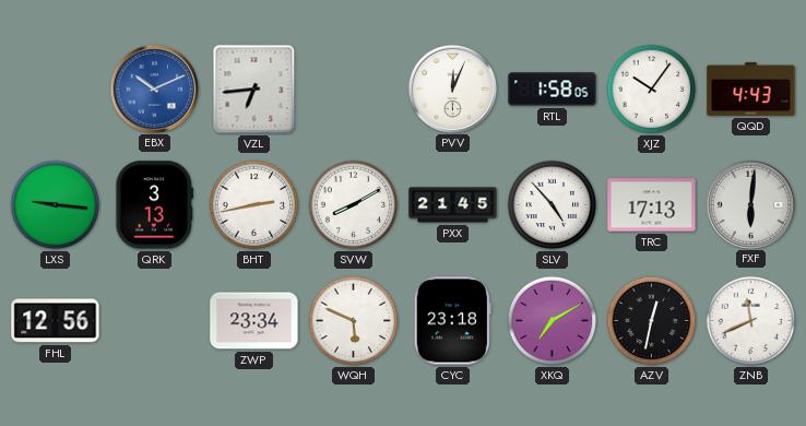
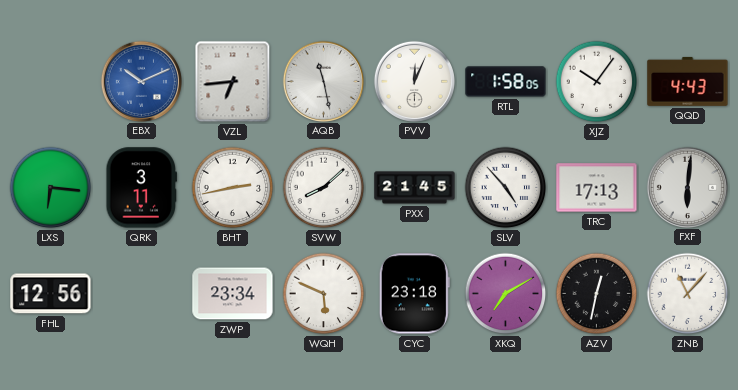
AQB: none -> 11:28
LXS: 9:16 -> 6:16
QRK: 3:13 -> 3:11
SVW: 8:10 -> 8:08
ZNB: 11:41 -> 11:07
